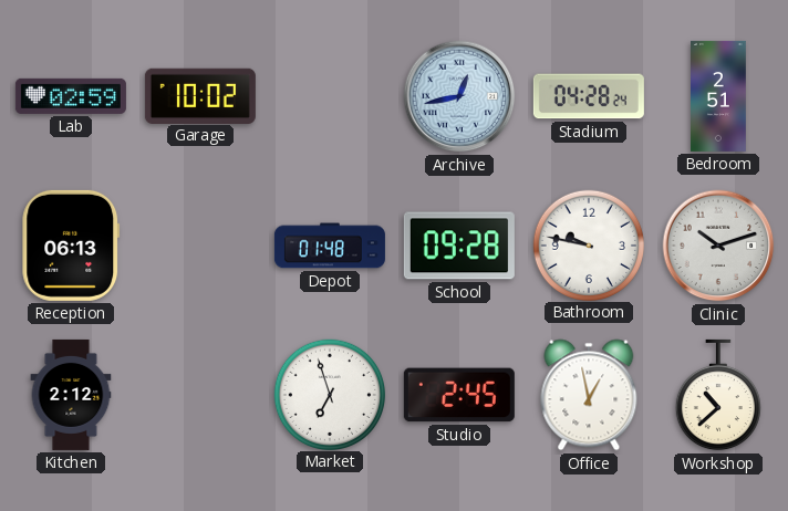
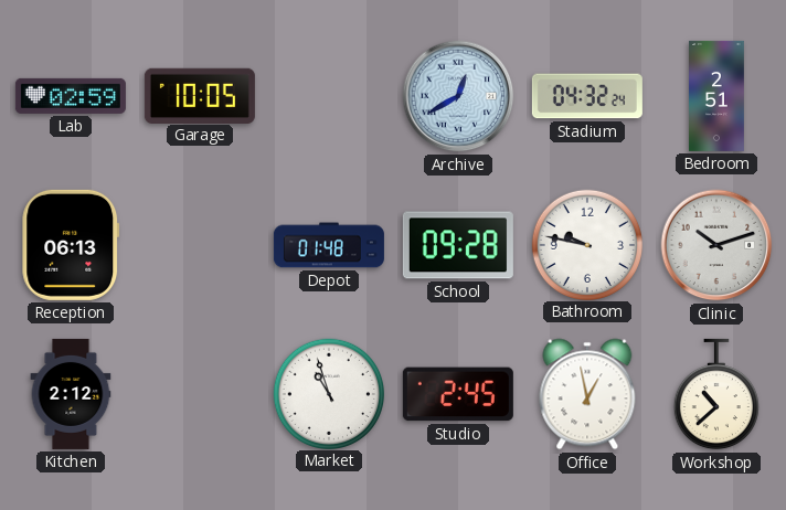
Garage: 10:02 -> 10:05
Archive: 12:43 -> 12:40
Stadium: 04:28 -> 04:32
Market: 6:57 -> 10:57
